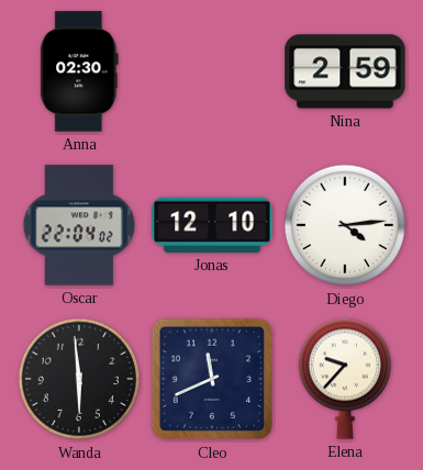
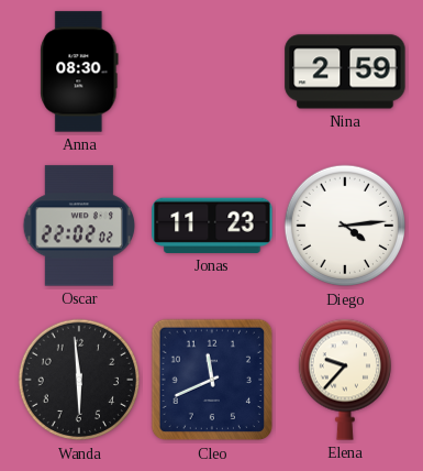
Anna: 02:30 -> 08:30
Oscar: 22:04 -> 22:02
Jonas: 12:10 -> 11:23
